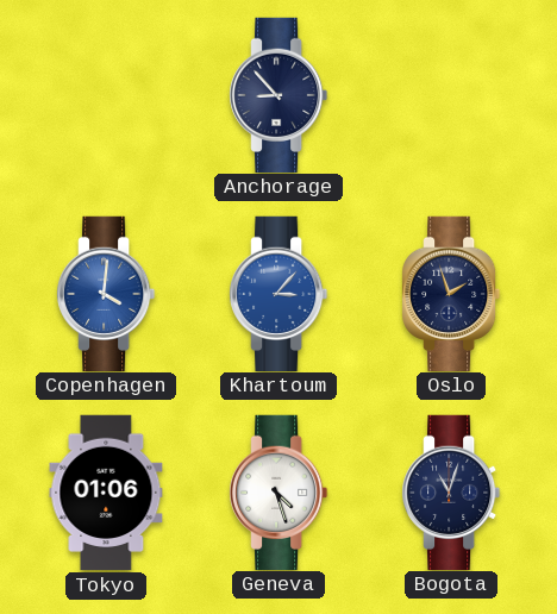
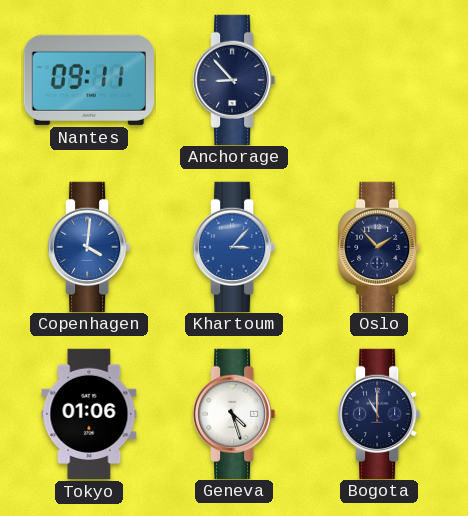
Nantes: none -> 09:11
Oslo: 1:57 -> 1:53
Bogota: 11:03 -> 11:00
